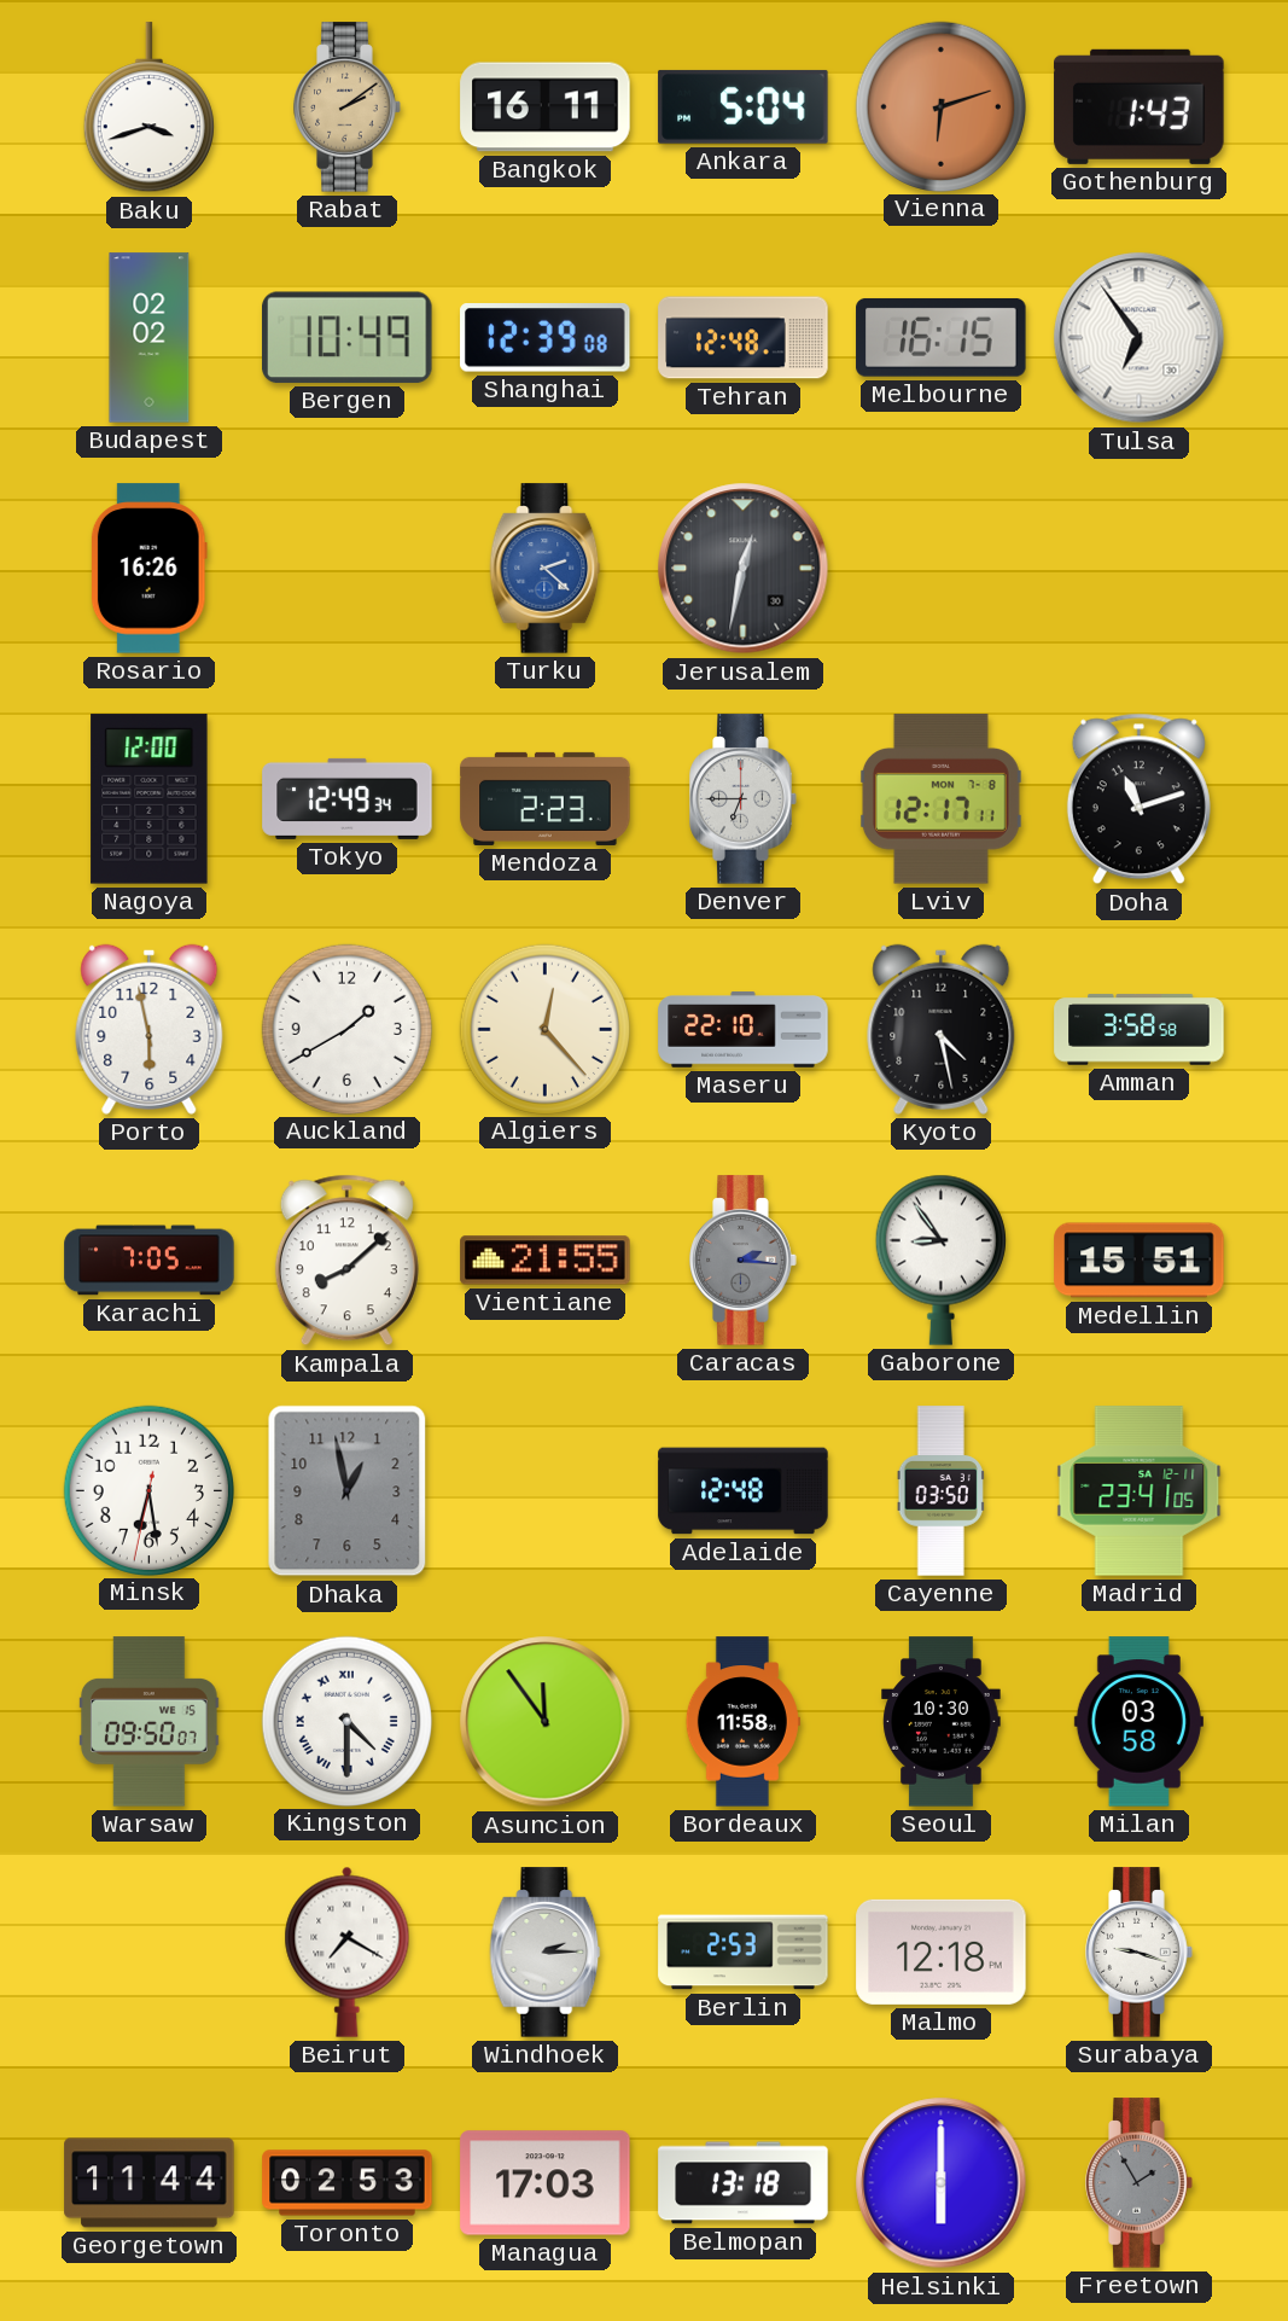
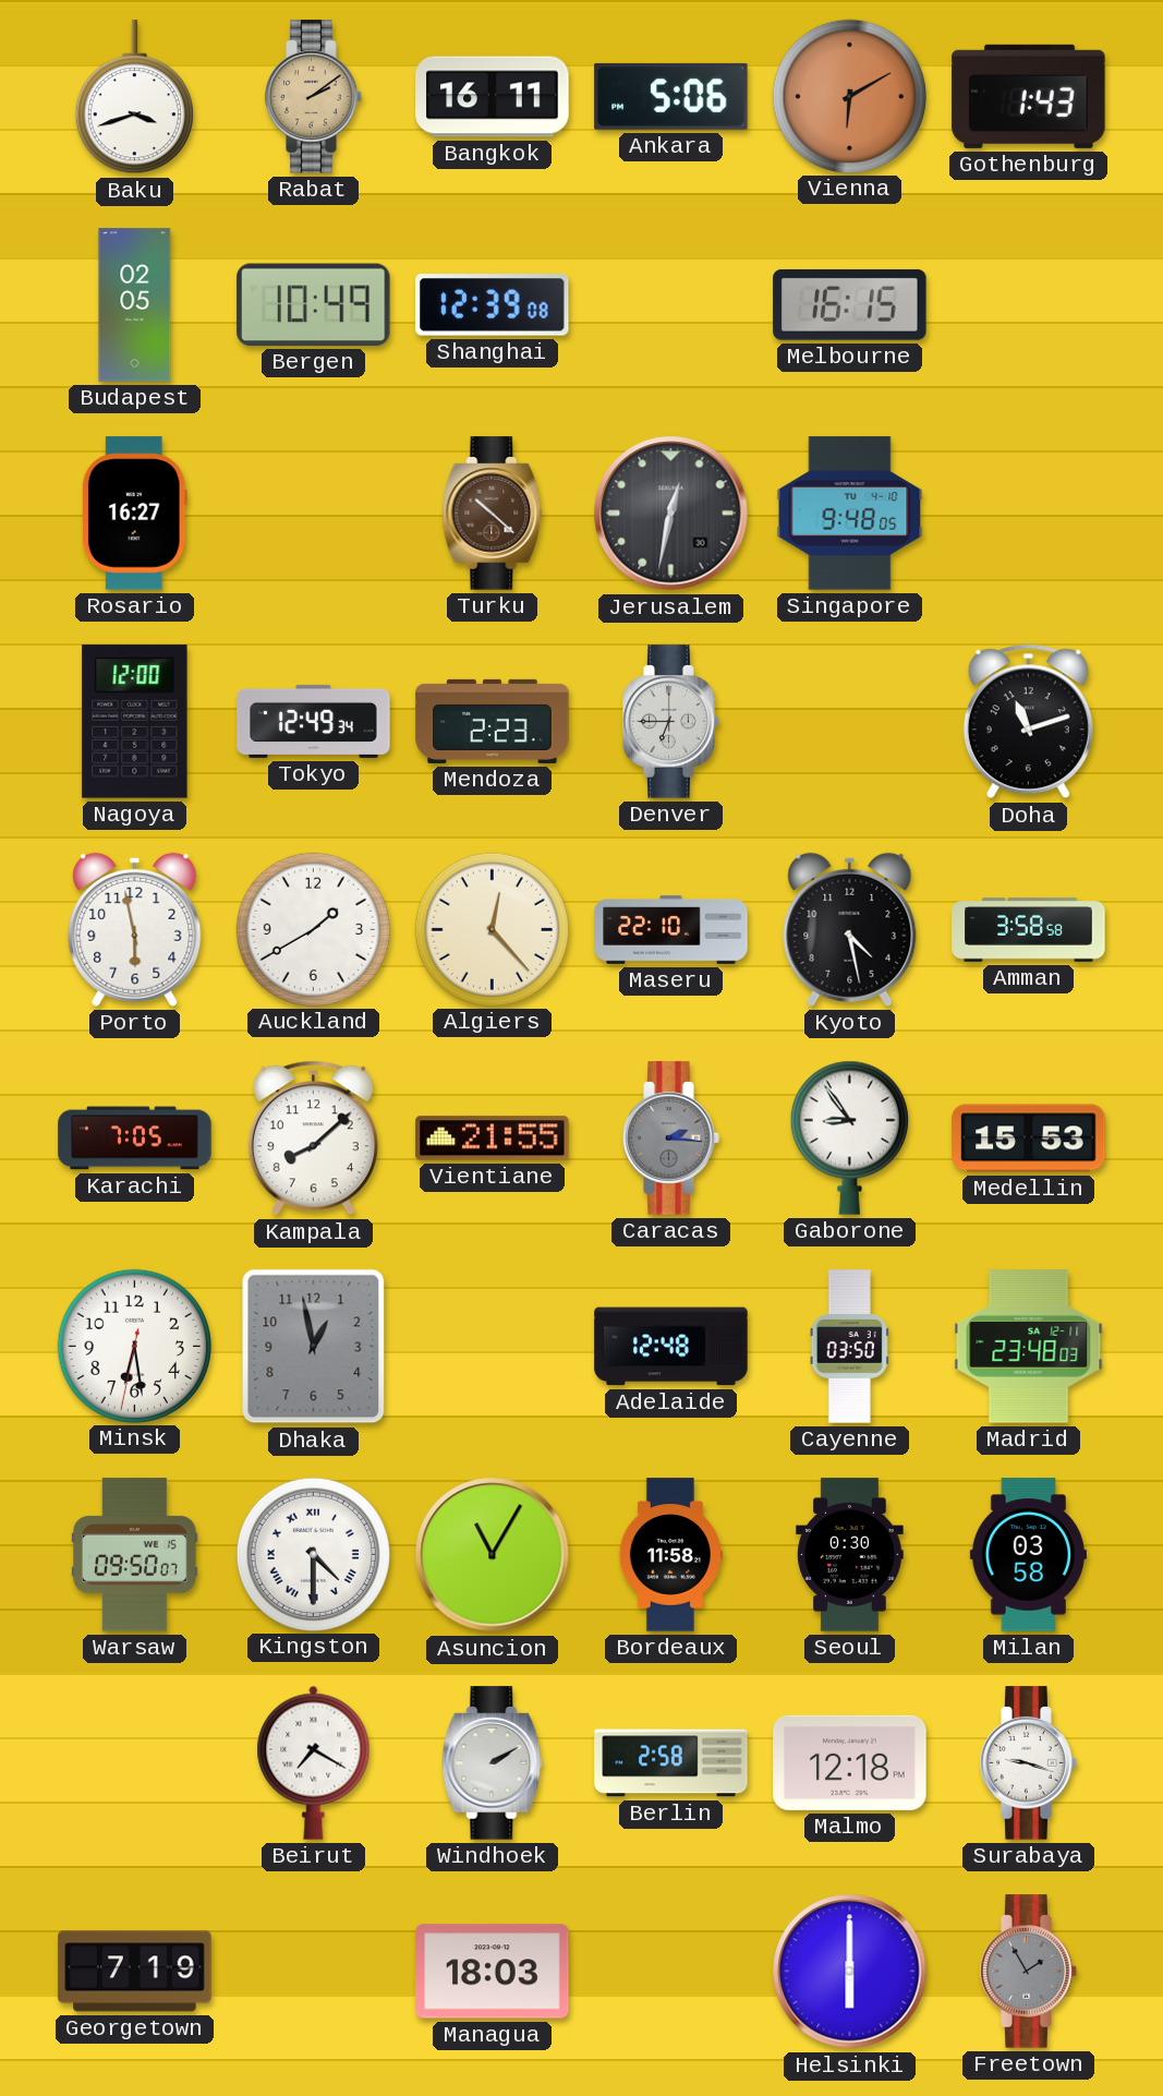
Ankara: 5:04 -> 5:06
Vienna: 6:12 -> 6:10
Budapest: 02:02 -> 02:05
Tehran: 12:48 -> none
Tulsa: 6:54 -> none
Rosario: 16:26 -> 16:27
Turku: 2:22 -> 10:22
Turku dial: blue -> brown
Singapore: none -> 9:48
Lviv: 12:17 -> none
Medellin: 15:51 -> 15:53
Madrid: 23:41 -> 23:48
Asuncion: 11:54 -> 11:05
Seoul: 10:30 -> 0:30
Windhoek: 2:15 -> 2:10
Berlin: 2:53 -> 2:58
Georgetown: 11:44 -> 7:19
Toronto: 02:53 -> none
Managua: 17:03 -> 18:03
Belmopan: 13:18 -> none
